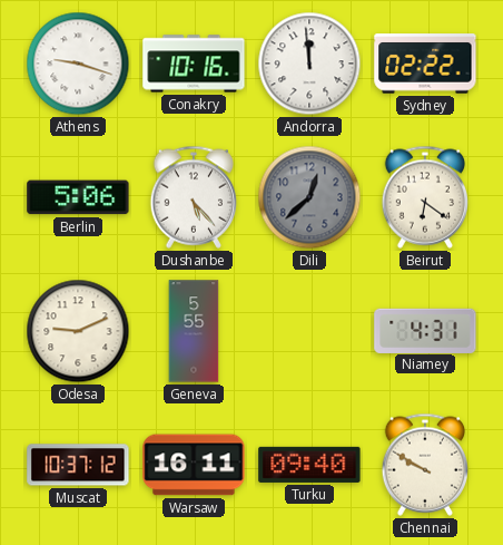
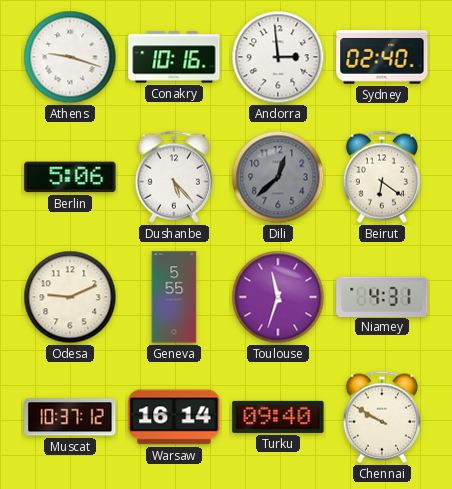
Andorra: 11:59 -> 2:59
Sydney: 02:22 -> 02:40
Toulouse: none -> 11:33
Warsaw: 16:11 -> 16:14
